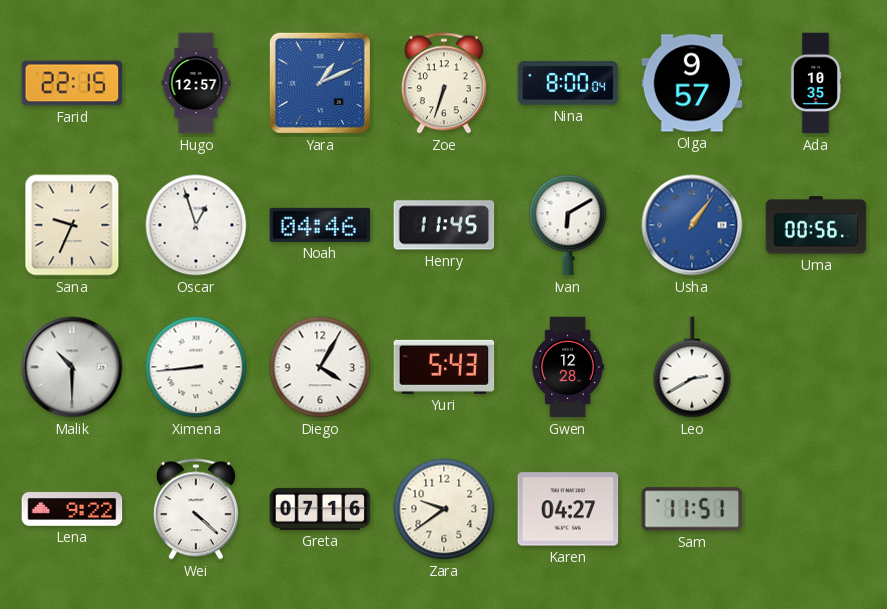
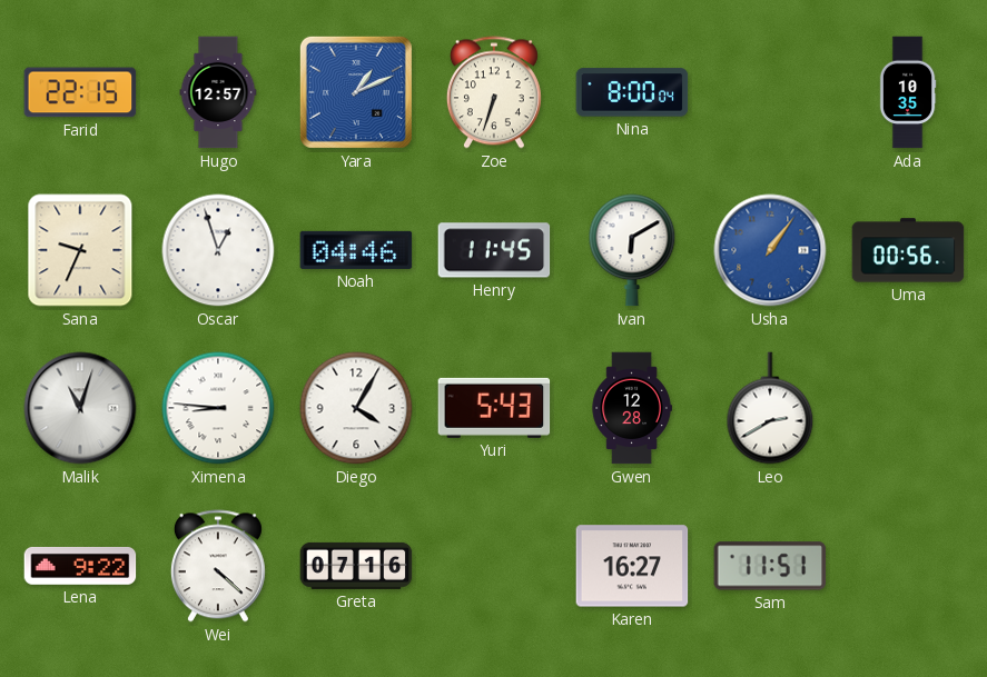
Olga: 9:57 -> none
Malik: 10:30 -> 11:03
Ximena: 8:44 -> 8:46
Zara: 9:39 -> none
Karen: 04:27 -> 16:27
